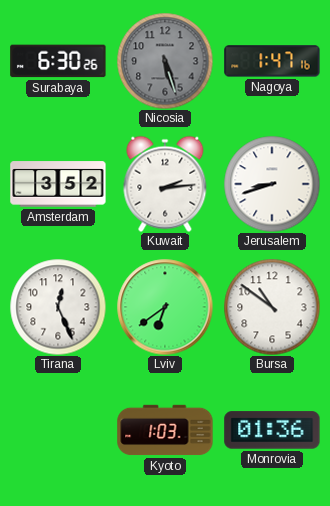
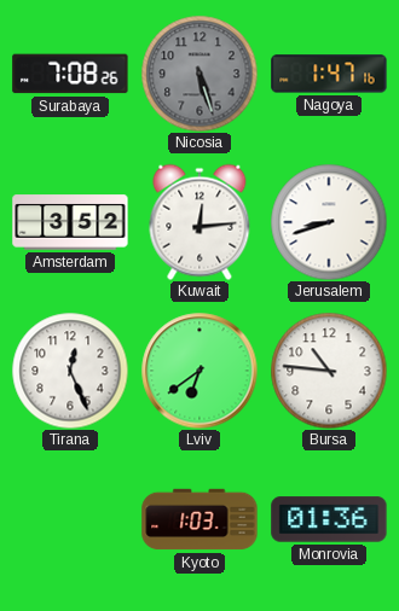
Surabaya: 6:30 -> 7:08
Kuwait: 2:14 -> 12:14
Bursa: 10:51 -> 10:46
